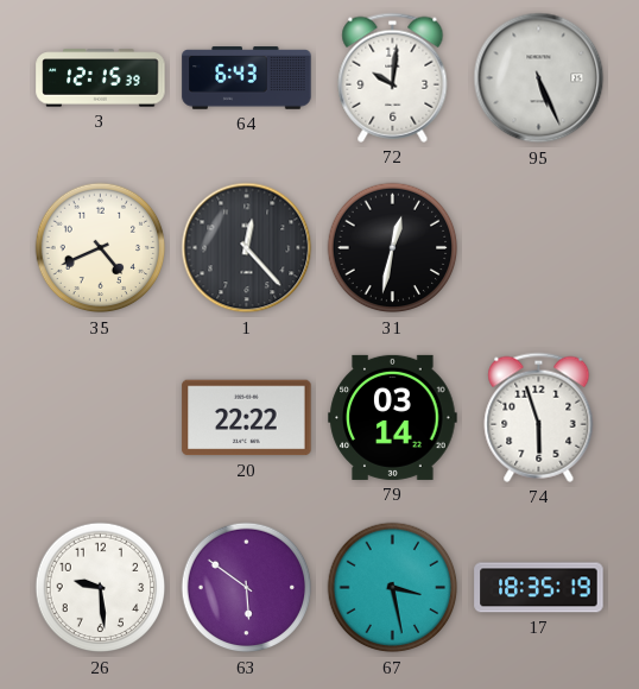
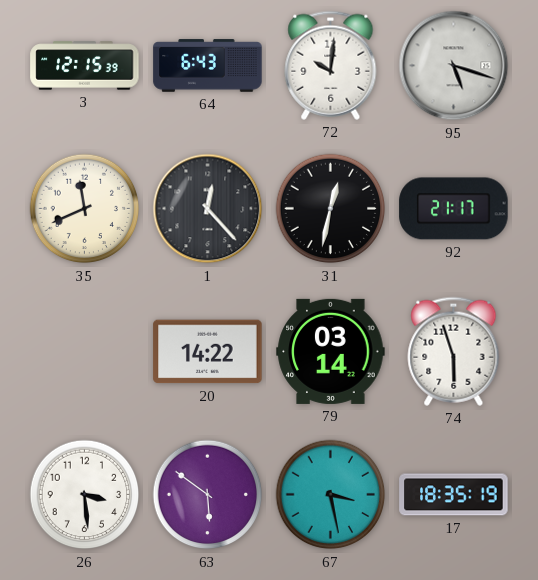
95: 5:26 -> 5:18
35: 4:41 -> 11:41
92: none -> 21:17
20: 22:22 -> 14:22
26: 9:29 -> 3:29
